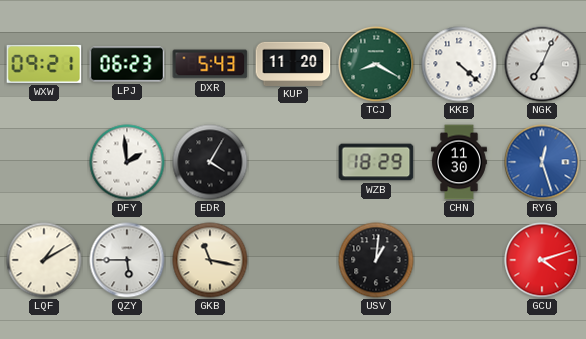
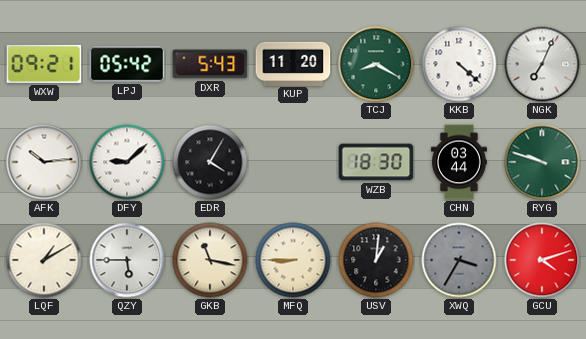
LPJ: 06:23 -> 05:42
AFK: none -> 10:14
DFY: 1:59 -> 9:08
WZB: 18:29 -> 18:30
CHN: 11:30 -> 03:44
RYG: 12:27 -> 9:48
RYG dial: blue -> green
MFQ: none -> 8:45
XWQ: none -> 3:35
